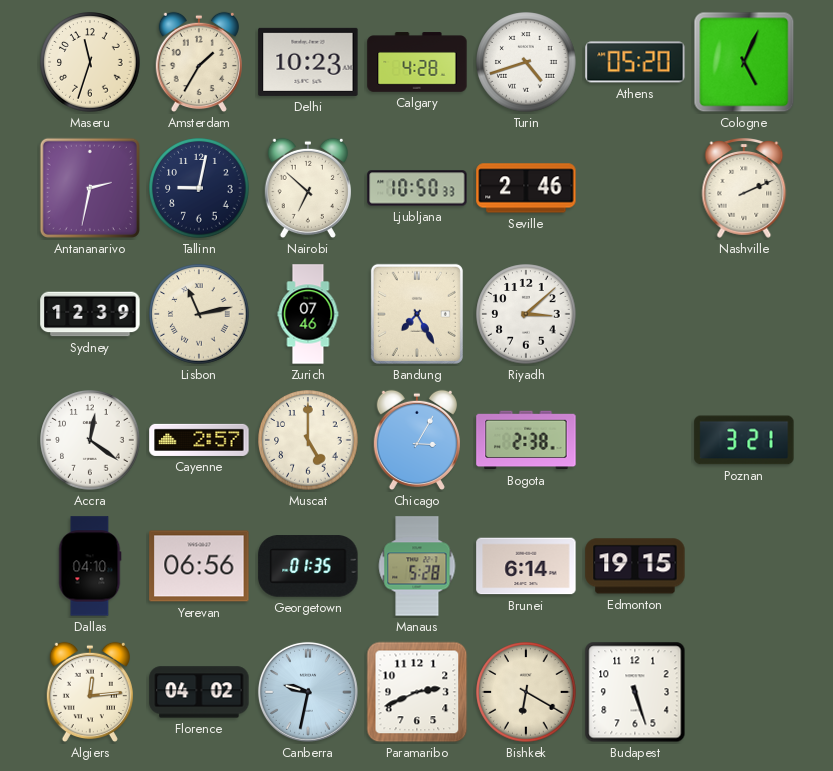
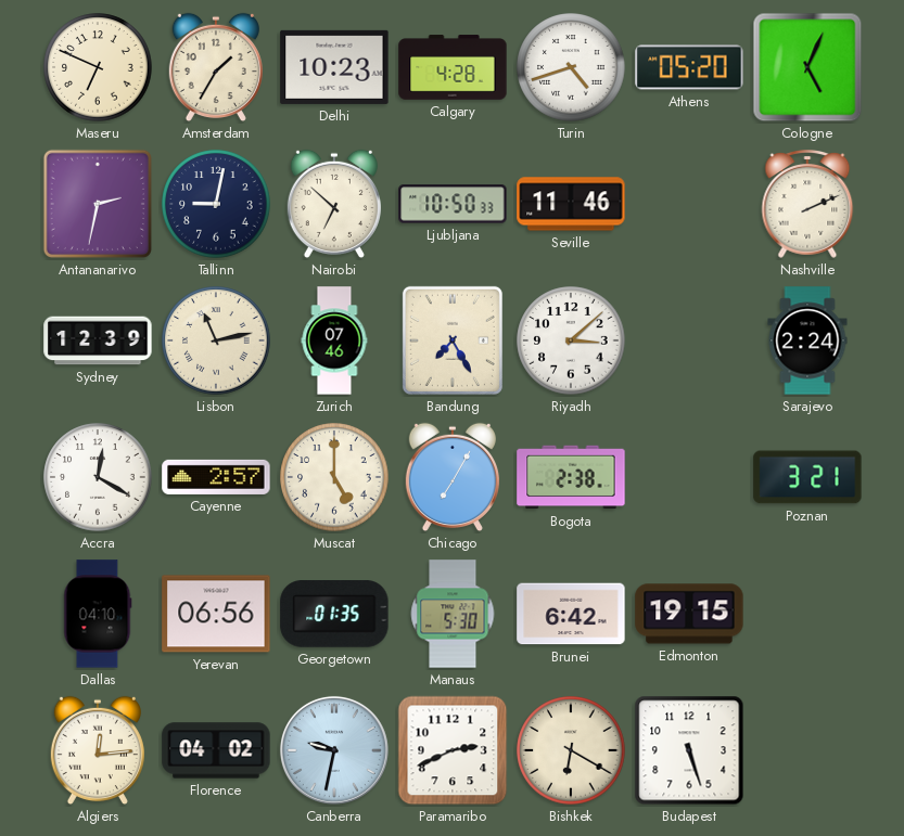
Maseru: 11:33 -> 6:49
Seville: 2:46 -> 11:46
Sarajevo: none -> 2:24
Accra: 12:21 -> 12:20
Chicago: 3:05 -> 7:05
Manaus: 5:28 -> 5:30
Brunei: 6:14 -> 6:42
